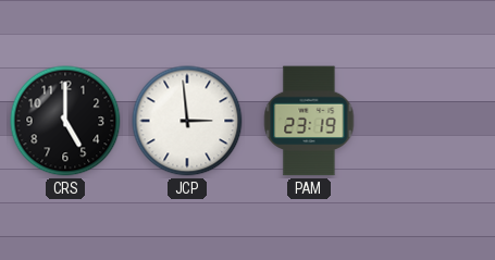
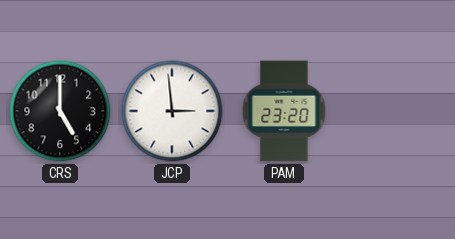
PAM: 23:19 -> 23:20
